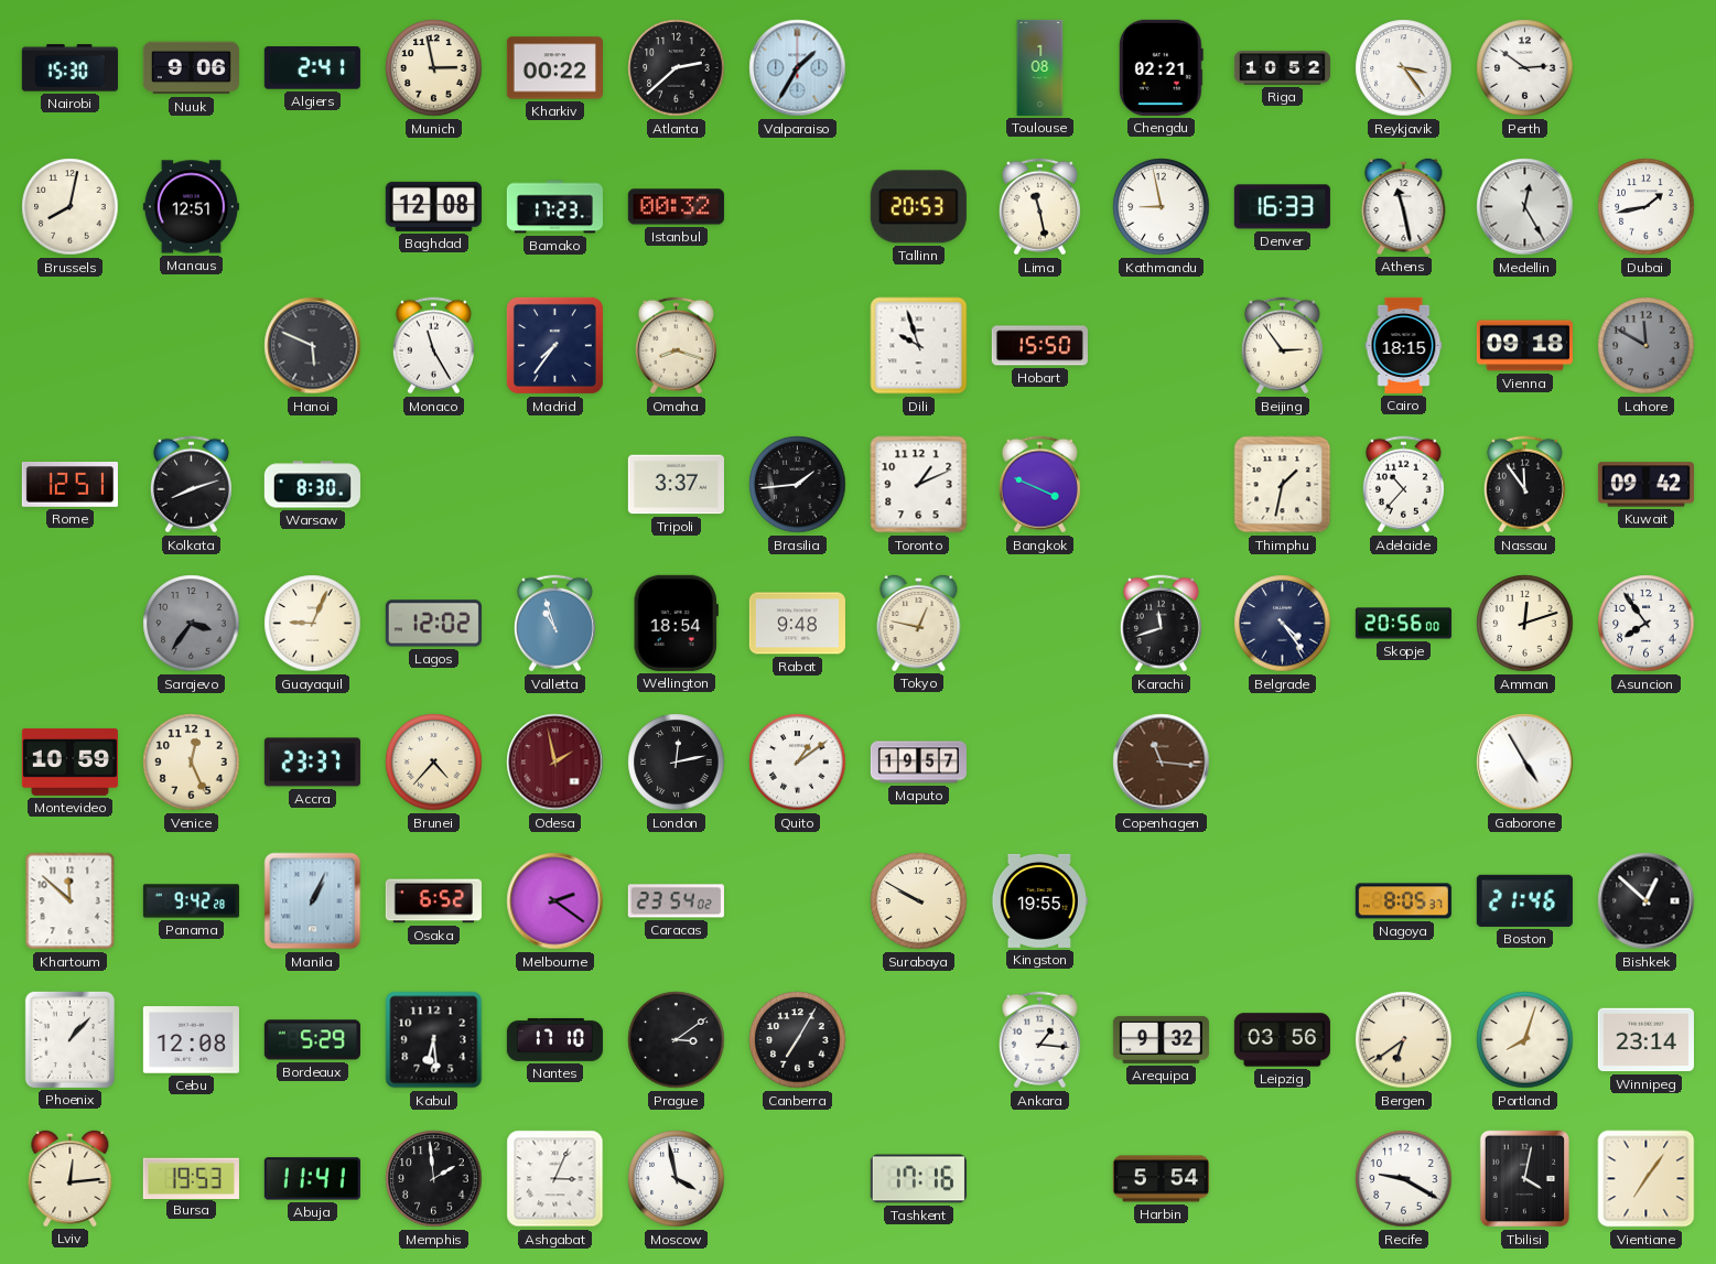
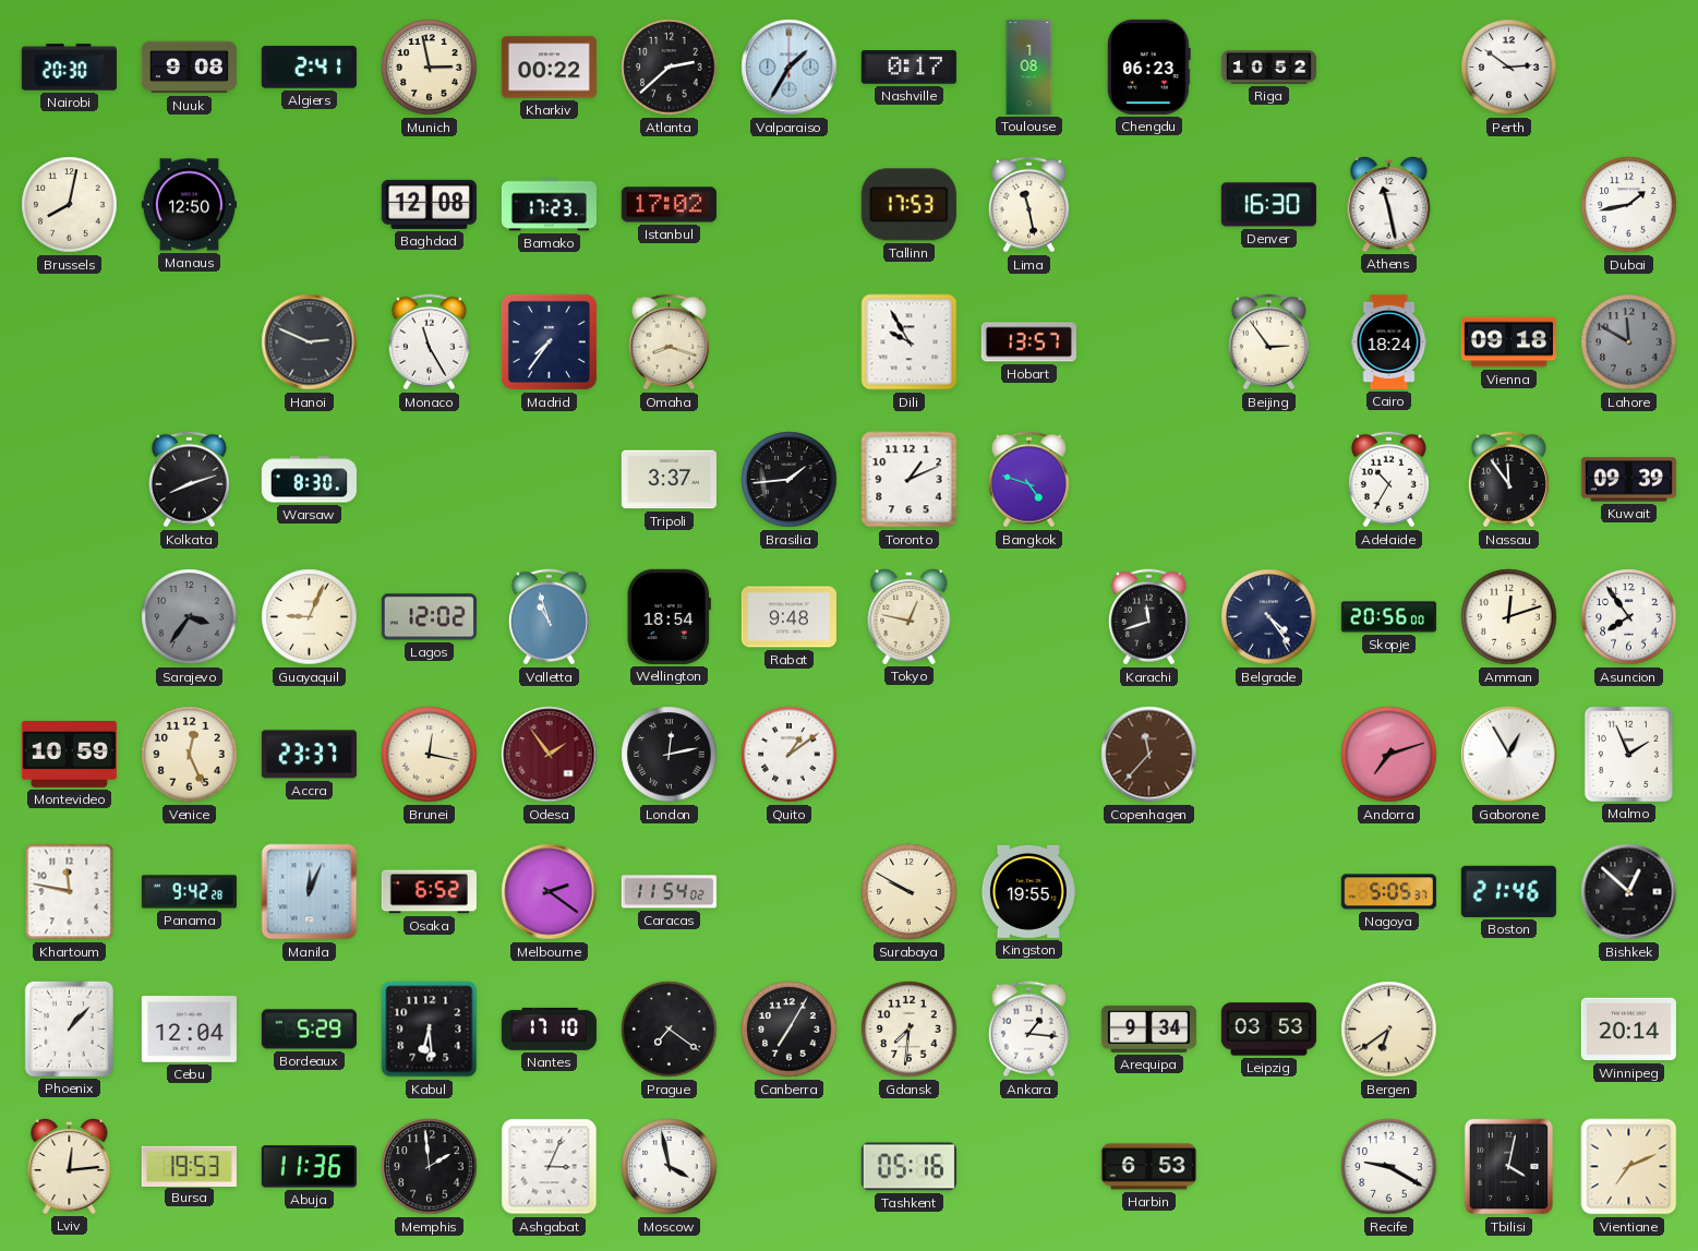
Nairobi: 15:30 -> 20:30
Nuuk: 9:06 -> 9:08
Nashville: none -> 0:17
Chengdu: 02:21 -> 06:23
Reykjavik: 3:24 -> none
Manaus: 12:51 -> 12:50
Istanbul: 00:32 -> 17:02
Tallinn: 20:53 -> 17:53
Kathmandu: 8:58 -> none
Denver: 16:33 -> 16:30
Medellin: 12:25 -> none
Hanoi: 5:49 -> 2:49
Dili: 9:57 -> 9:55
Hobart: 15:50 -> 13:57
Cairo: 18:15 -> 18:24
Rome: 12:51 -> none
Bangkok: 3:49 -> 4:48
Thimphu: 1:32 -> none
Adelaide: 10:37 -> 10:35
Kuwait: 09:42 -> 09:39
Brunei: 4:37 -> 12:17
Odesa: 1:58 -> 1:54
Maputo: 19:57 -> none
Copenhagen: 11:16 -> 11:37
Andorra: none -> 7:12
Gaborone: 4:55 -> 12:55
Malmo: none -> 1:56
Khartoum: 11:52 -> 11:47
Manila: 1:04 -> 12:04
Caracas: 23:54 -> 11:54
Nagoya: 8:05 -> 5:05
Cebu: 12:08 -> 12:04
Prague: 3:09 -> 7:21
Gdansk: none -> 7:31
Arequipa: 9:32 -> 9:34
Leipzig: 03:56 -> 03:53
Portland: 8:03 -> none
Winnipeg: 23:14 -> 20:14
Abuja: 11:41 -> 11:36
Tashkent: 17:16 -> 05:16
Harbin: 5:54 -> 6:53
Vientiane: 7:06 -> 7:11
